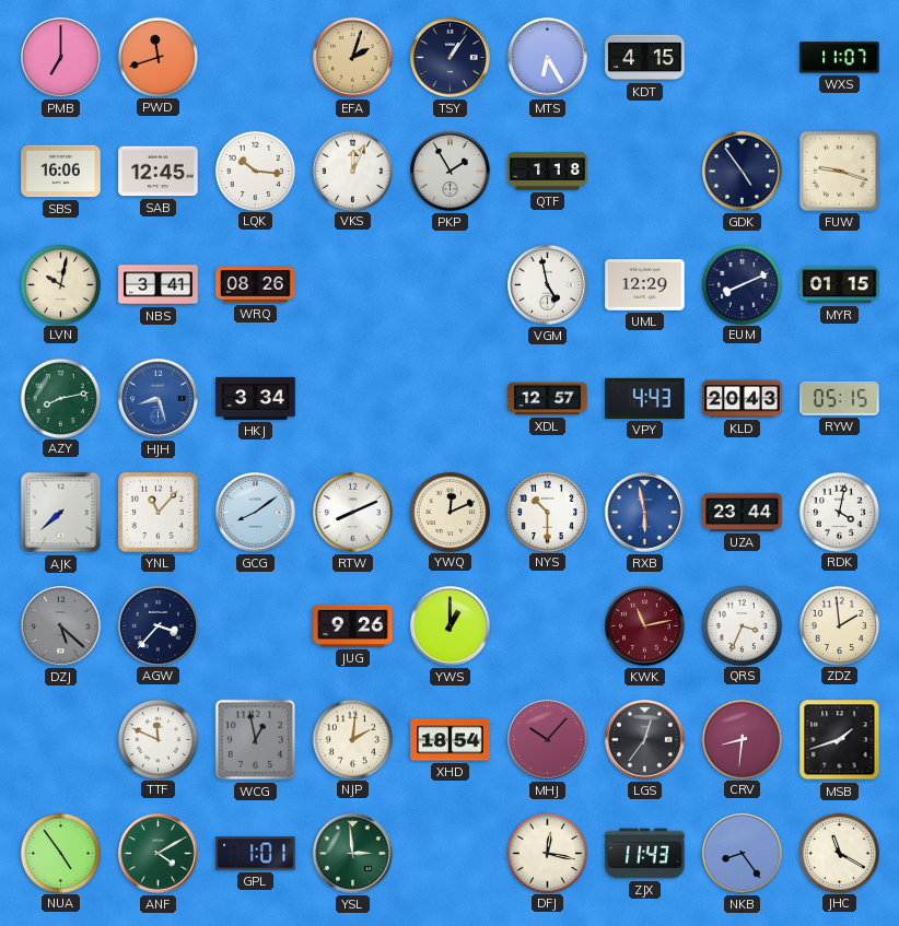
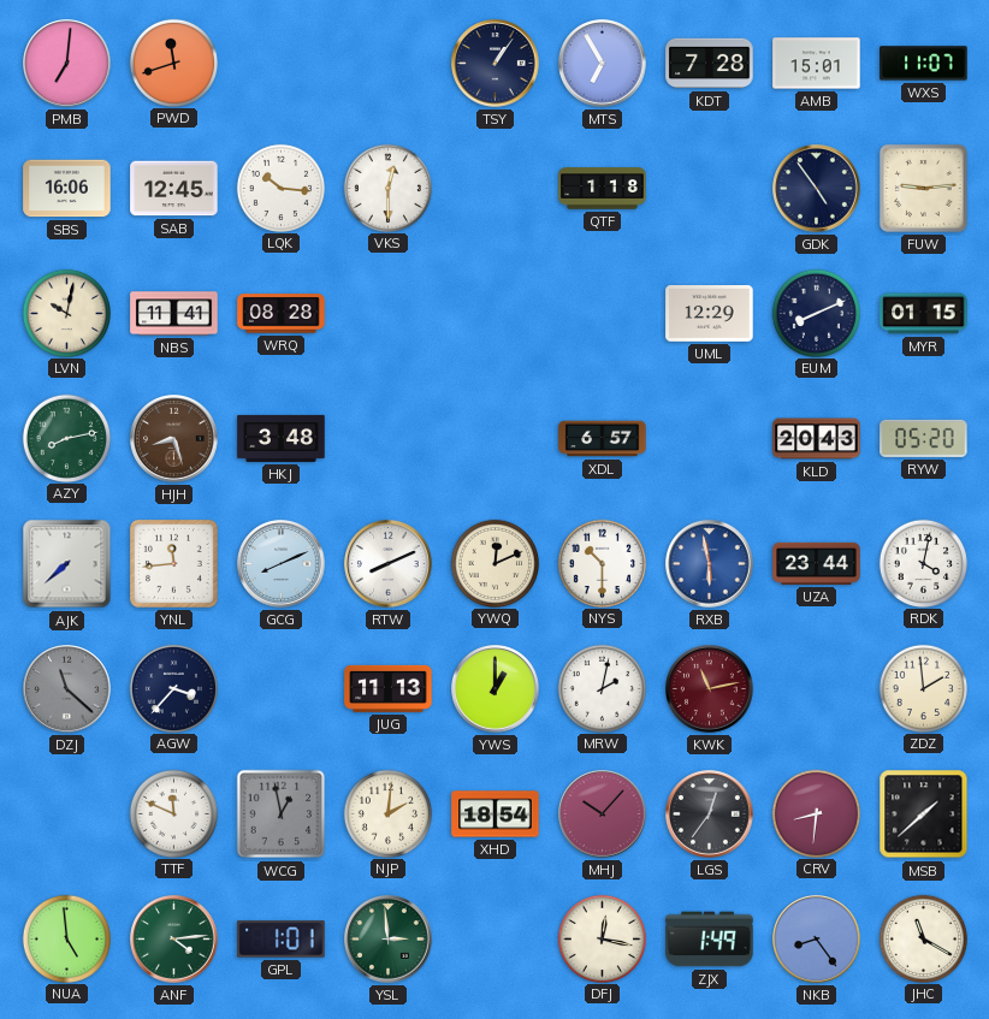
PMB: 7:00 -> 7:01
EFA: 2:03 -> none
MTS: 6:25 -> 6:55
KDT: 4:15 -> 7:28
AMB: none -> 15:01
VKS: 12:04 -> 12:30
PKP: 1:55 -> none
FUW: 9:18 -> 9:14
NBS: 3:41 -> 11:41
WRQ: 08:26 -> 08:28
VGM: 4:58 -> none
HJH dial: blue -> brown
HKJ: 3:34 -> 3:48
XDL: 12:57 -> 6:57
VPY: 4:43 -> none
RYW: 05:15 -> 05:20
YNL: 11:07 -> 11:44
GCG: 8:09 -> 8:11
DZJ: 5:22 -> 11:22
JUG: 9:26 -> 11:13
MRW: none -> 2:02
QRS: 3:34 -> none
MSB: 1:42 -> 1:38
NUA: 4:54 -> 4:59
ANF: 4:10 -> 4:14
ZJX: 11:43 -> 1:49
